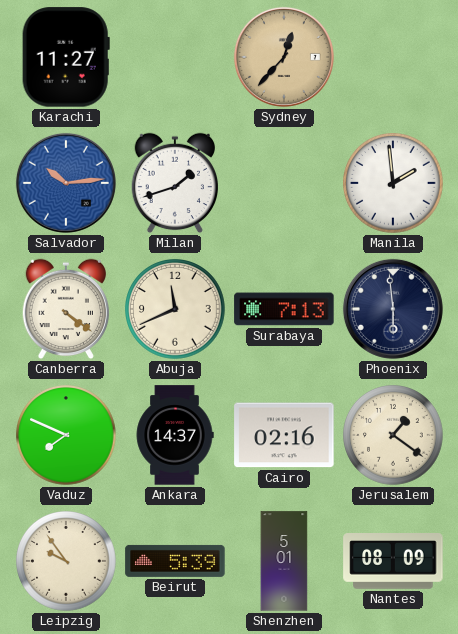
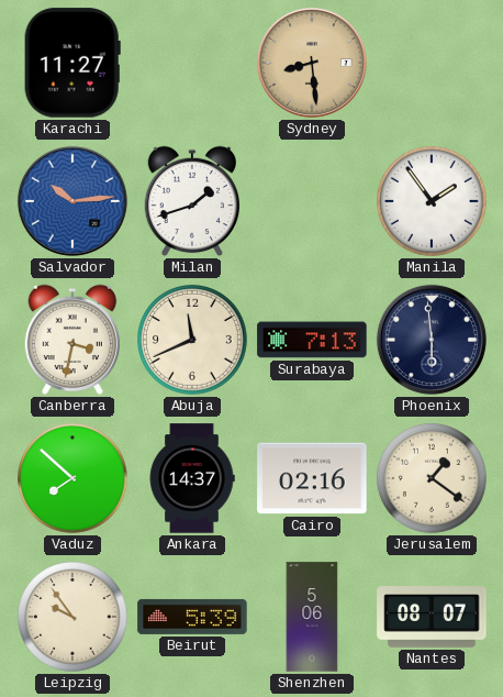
Sydney: 12:37 -> 8:29
Manila: 1:59 -> 1:54
Canberra: 4:21 -> 3:32
Vaduz: 7:49 -> 7:52
Shenzhen: 5:01 -> 5:06
Nantes: 08:09 -> 08:07
